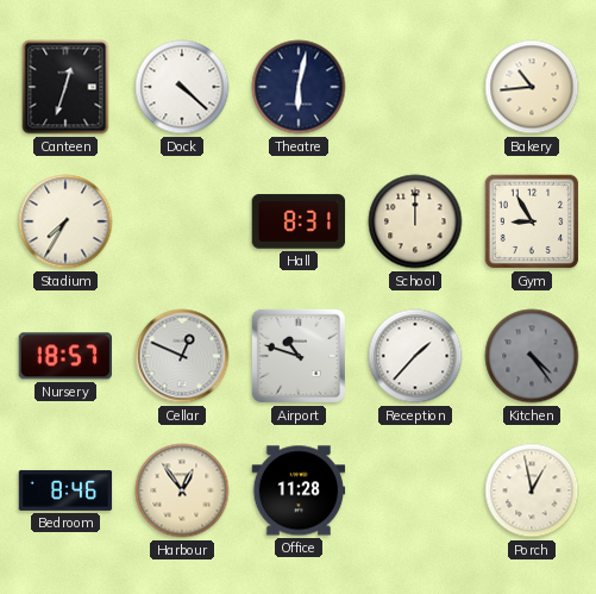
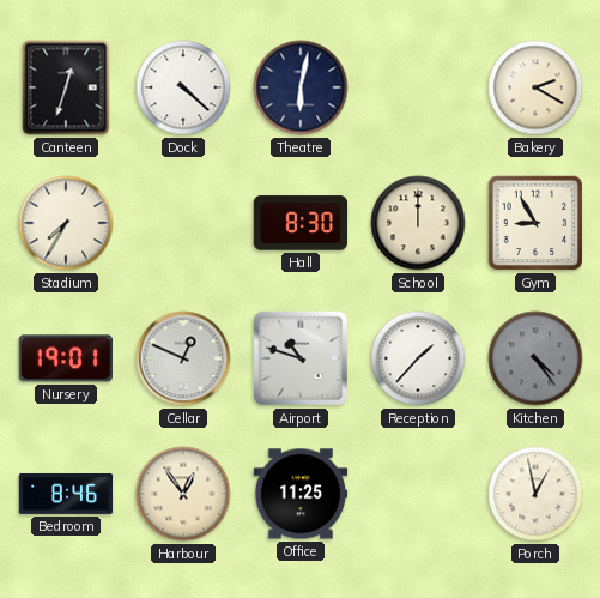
Bakery: 10:44 -> 2:20
Hall: 8:31 -> 8:30
Nursery: 18:57 -> 19:01
Office: 11:28 -> 11:25
